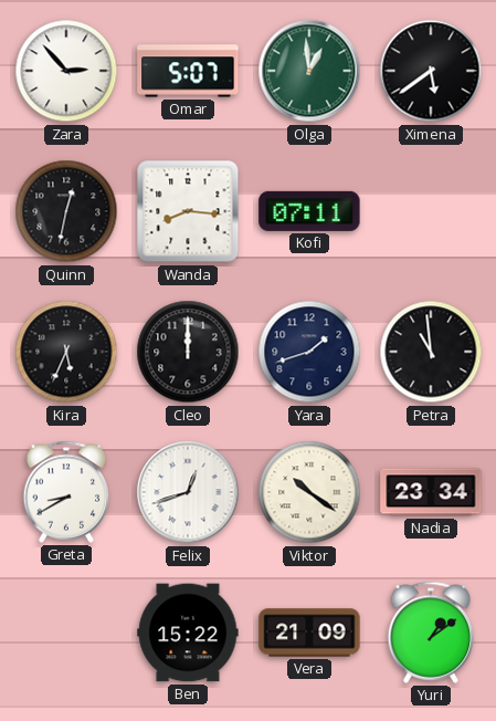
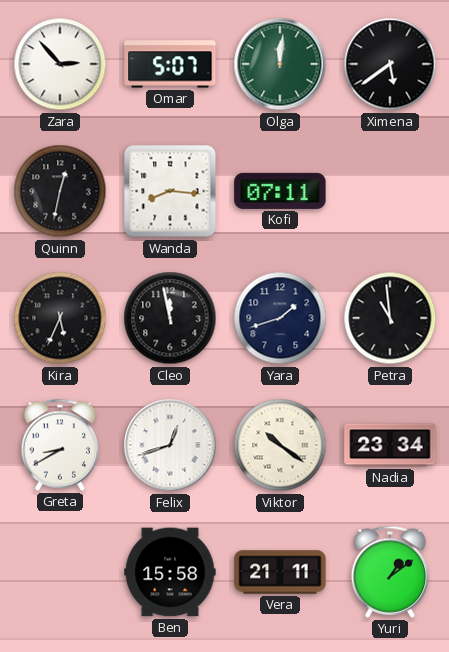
Olga: 12:59 -> 12:01
Cleo: 12:00 -> 11:58
Ben: 15:22 -> 15:58
Vera: 21:09 -> 21:11
